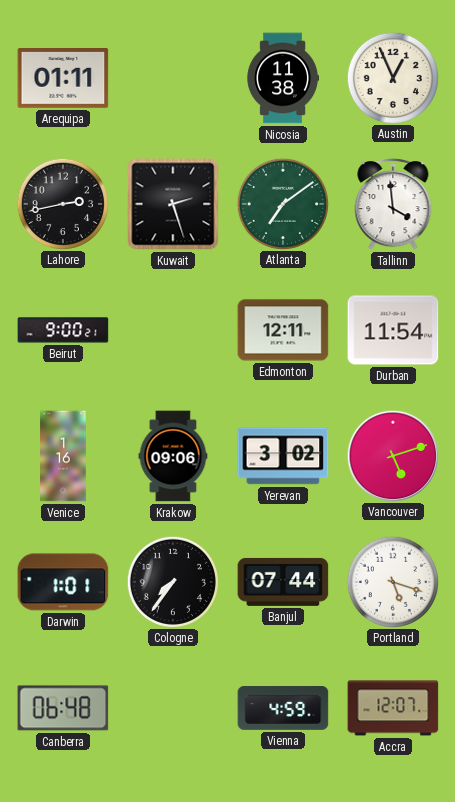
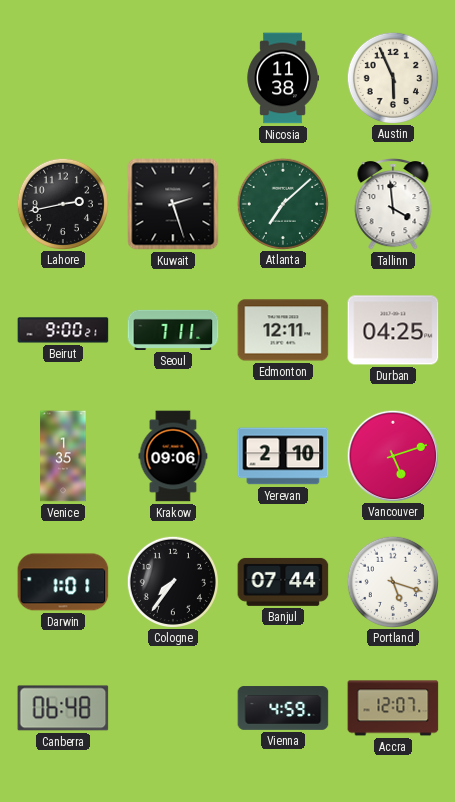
Arequipa: 01:11 -> none
Austin: 12:56 -> 5:56
Atlanta: 7:09 -> 7:08
Seoul: none -> 7:11
Durban: 11:54 -> 04:25
Venice: 1:16 -> 1:35
Yerevan: 3:02 -> 2:10
